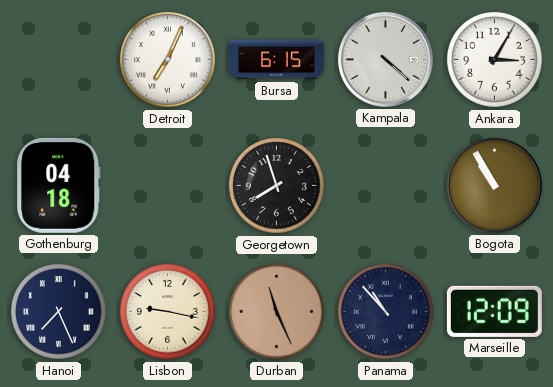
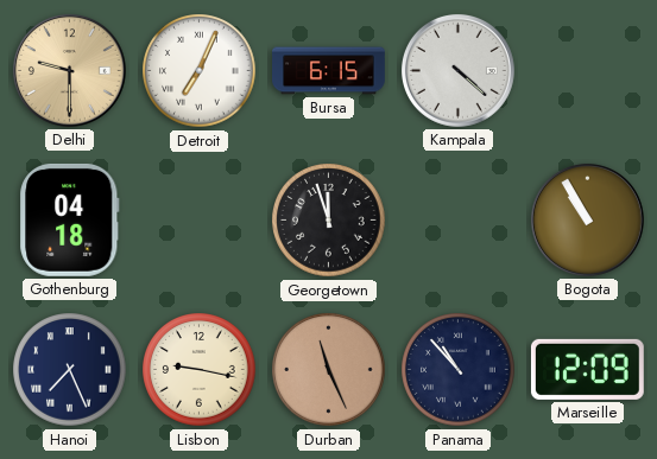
Delhi: none -> 9:30
Ankara: 3:05 -> none
Georgetown: 7:57 -> 11:57
